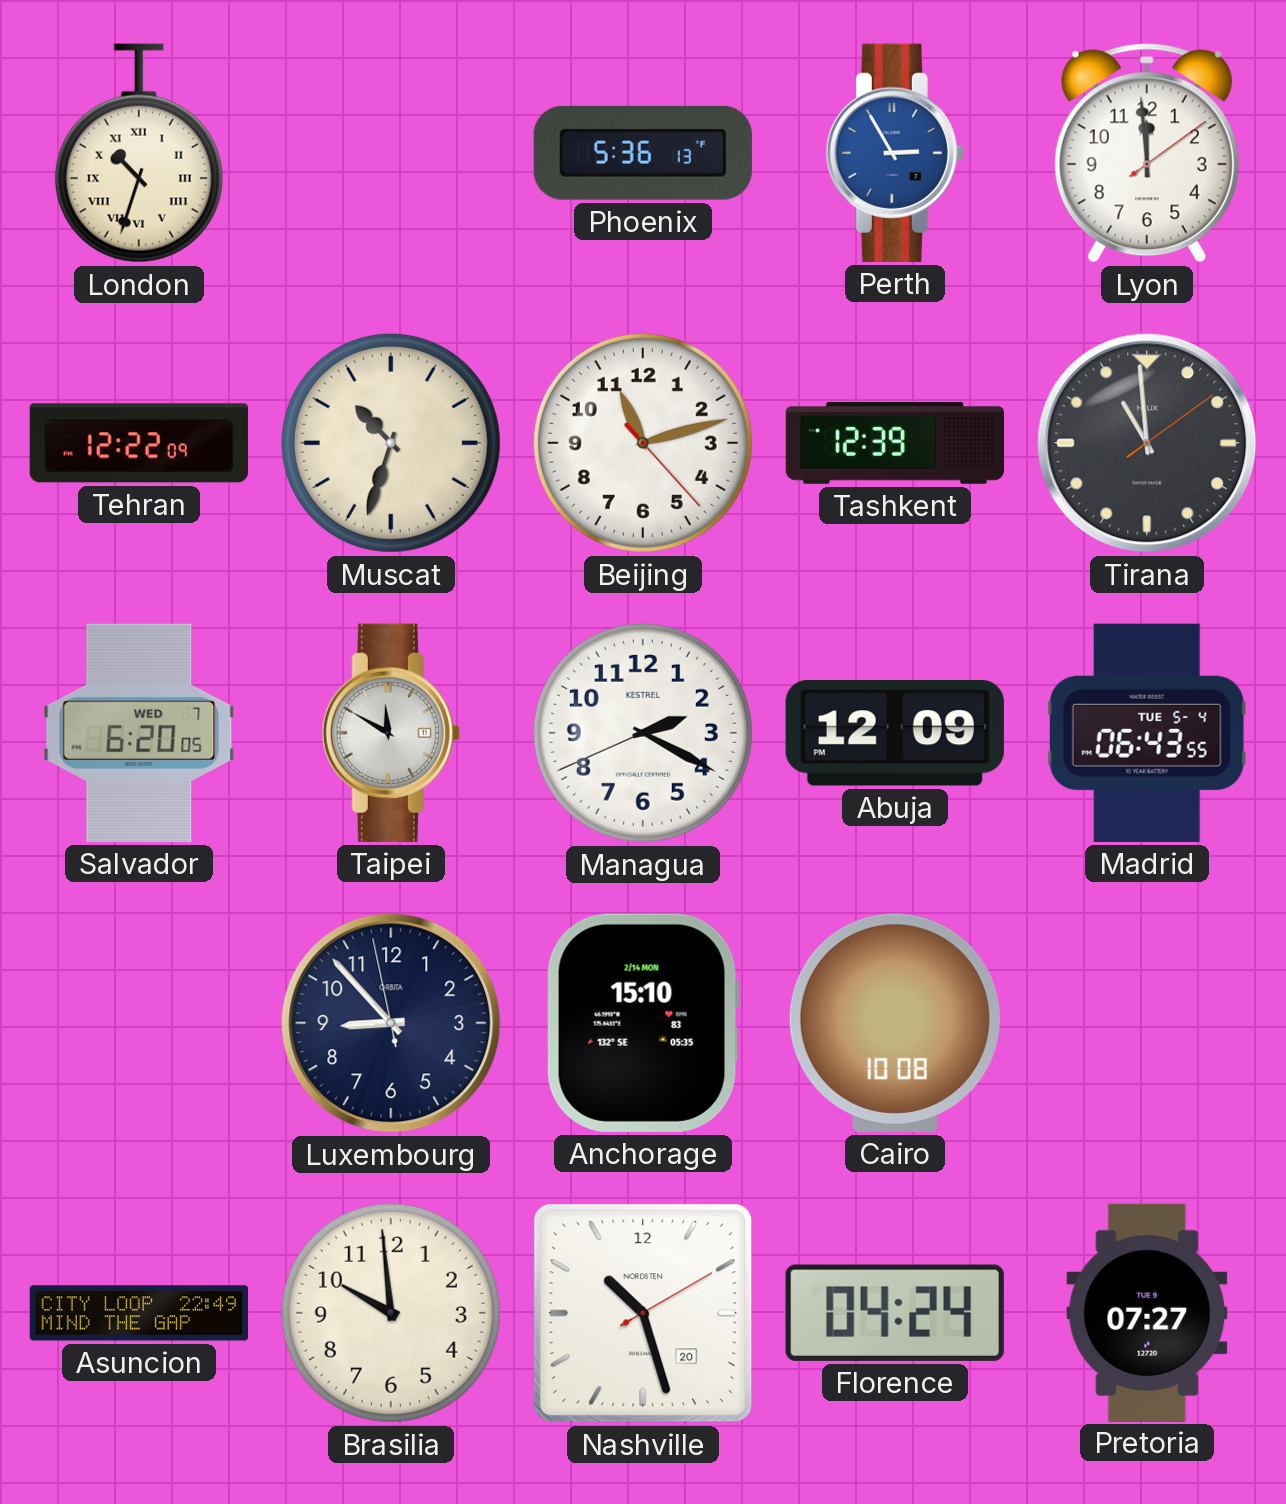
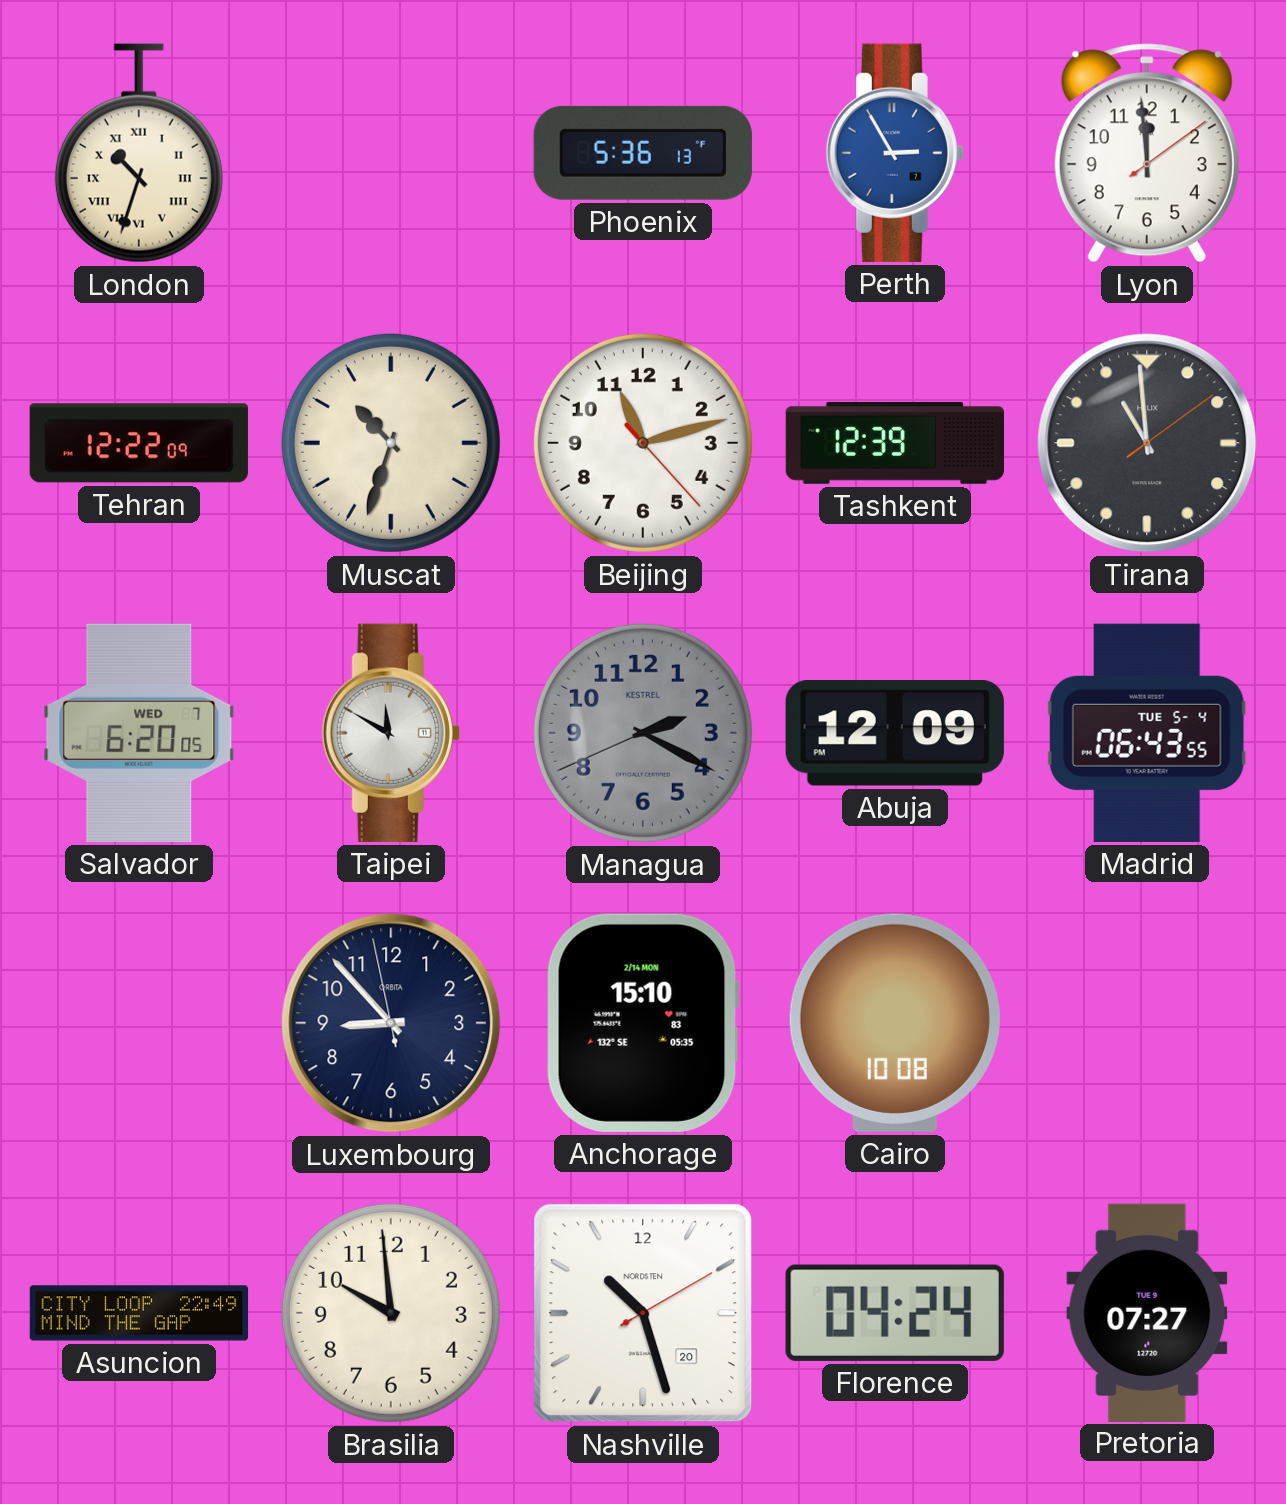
Managua dial: white -> grey
